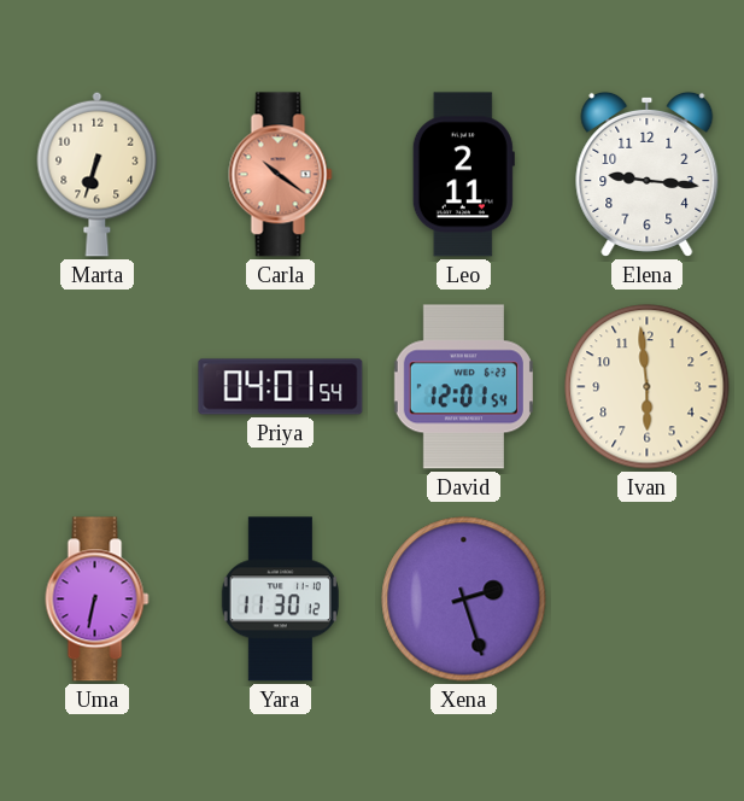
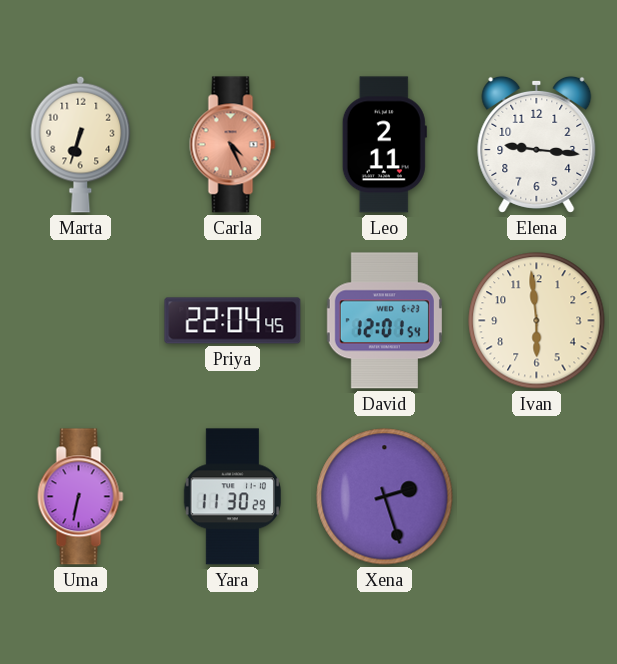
Carla: 10:21 -> 4:26
Priya: 04:01 -> 22:04
Yara: 11:30:12 -> 11:30:29
